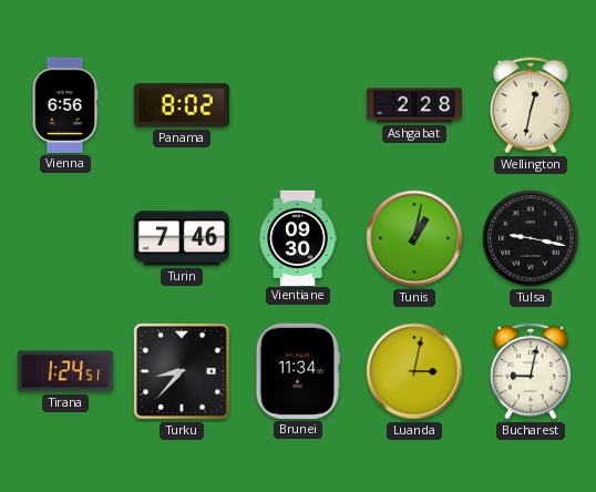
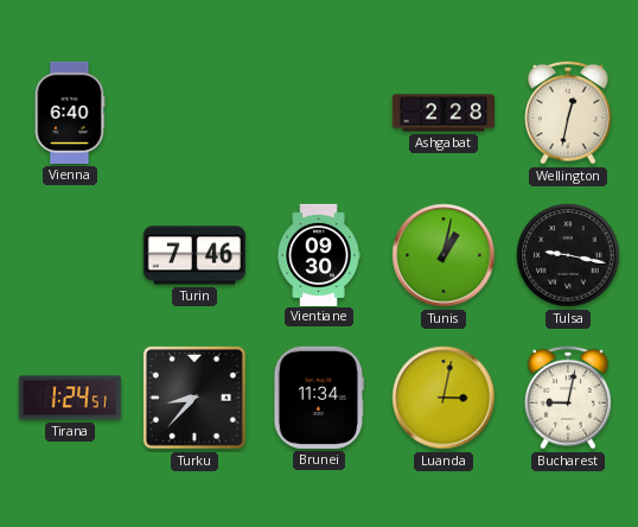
Vienna: 6:56 -> 6:40
Panama: 8:02 -> none
